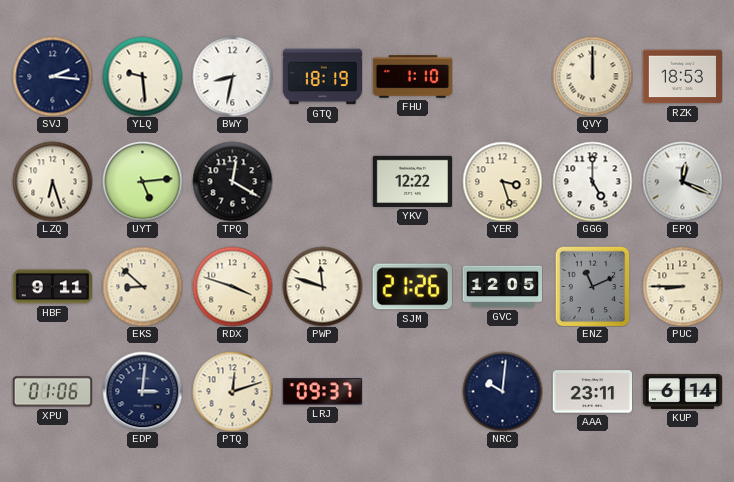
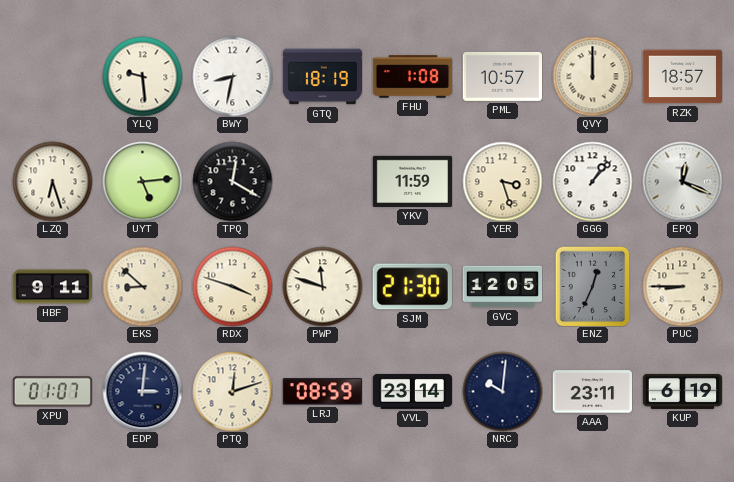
SVJ: 2:16 -> none
FHU: 1:10 -> 1:08
PML: none -> 10:57
RZK: 18:53 -> 18:57
YKV: 12:22 -> 11:59
GGG: 5:00 -> 1:07
SJM: 21:26 -> 21:30
ENZ: 11:11 -> 12:34
XPU: 01:06 -> 01:07
LRJ: 09:37 -> 08:59
VVL: none -> 23:14
KUP: 6:14 -> 6:19
